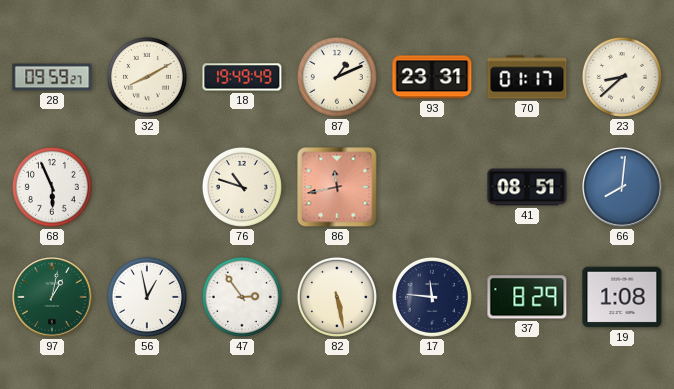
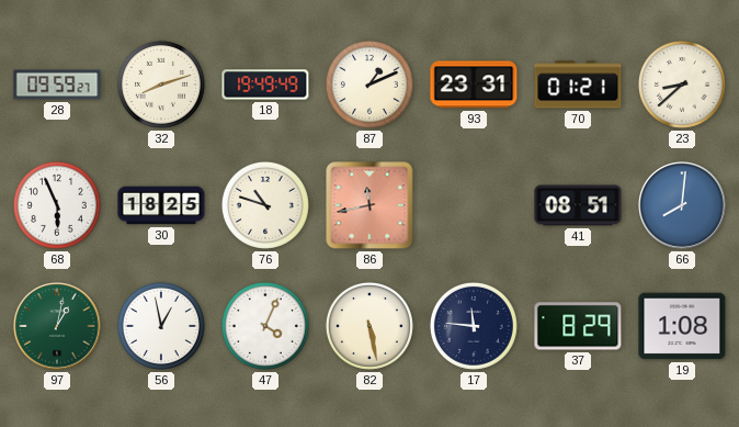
32: 8:10 -> 8:12
70: 01:17 -> 01:21
30: none -> 18:25
47: 2:54 -> 4:04
